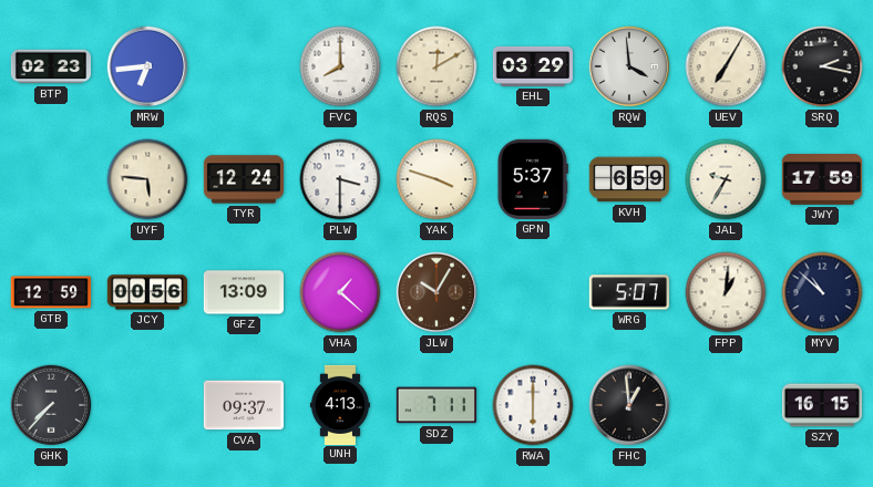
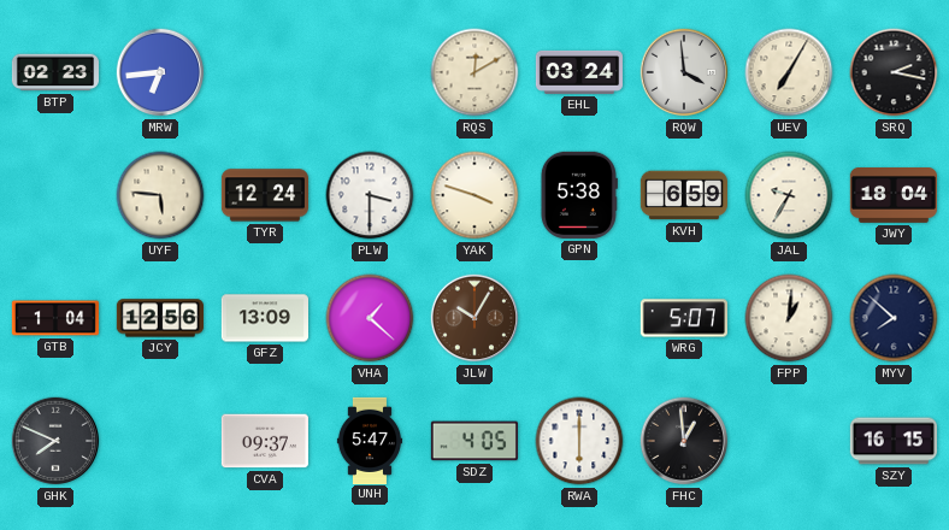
FVC: 8:00 -> none
EHL: 03:29 -> 03:24
GPN: 5:37 -> 5:38
JWY: 17:59 -> 18:04
GTB: 12:59 -> 1:04
JCY: 00:56 -> 12:56
MYV: 10:52 -> 7:52
GHK: 7:37 -> 7:49
UNH: 4:13 -> 5:47
SDZ: 7:11 -> 4:05
